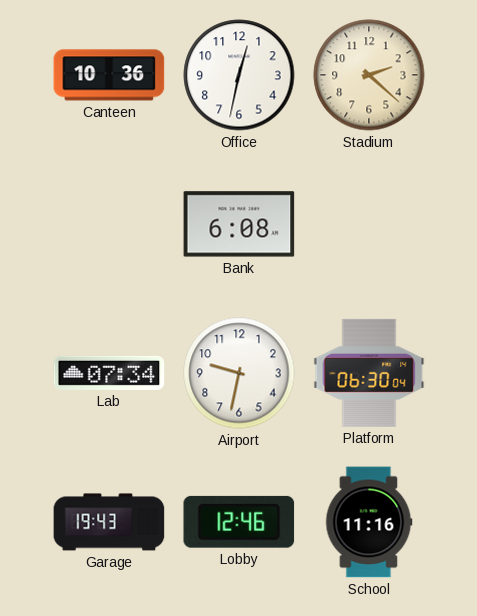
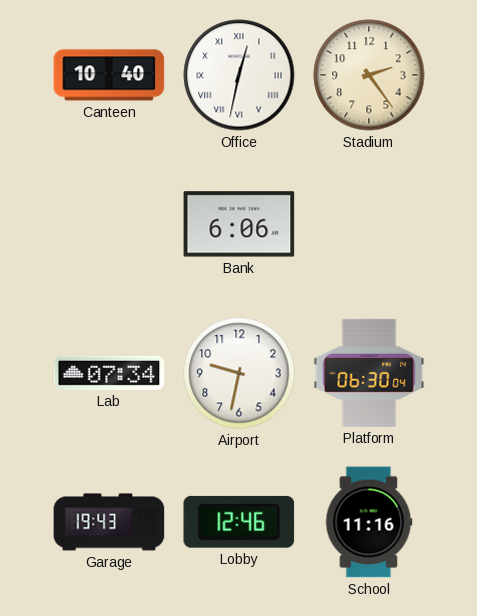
Canteen: 10:36 -> 10:40
Office numerals: Arabic -> Roman
Stadium: 2:22 -> 2:24
Bank: 6:08 -> 6:06
